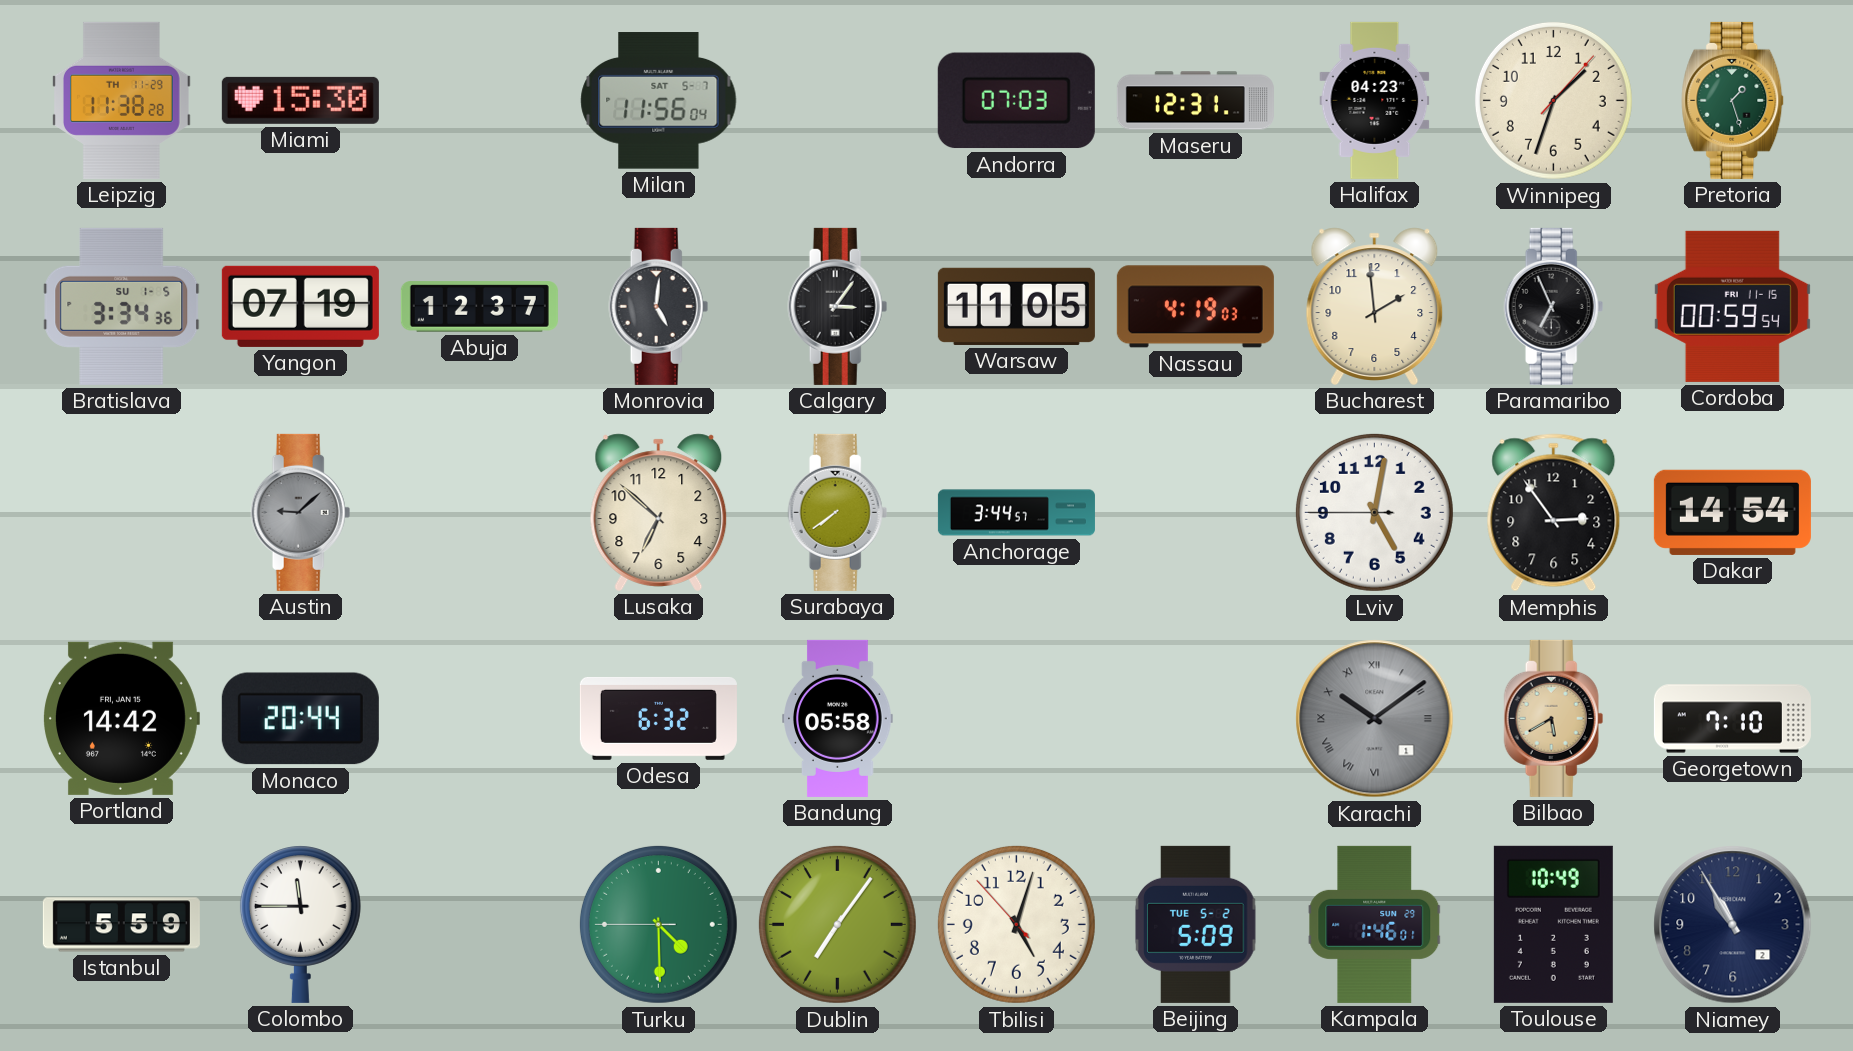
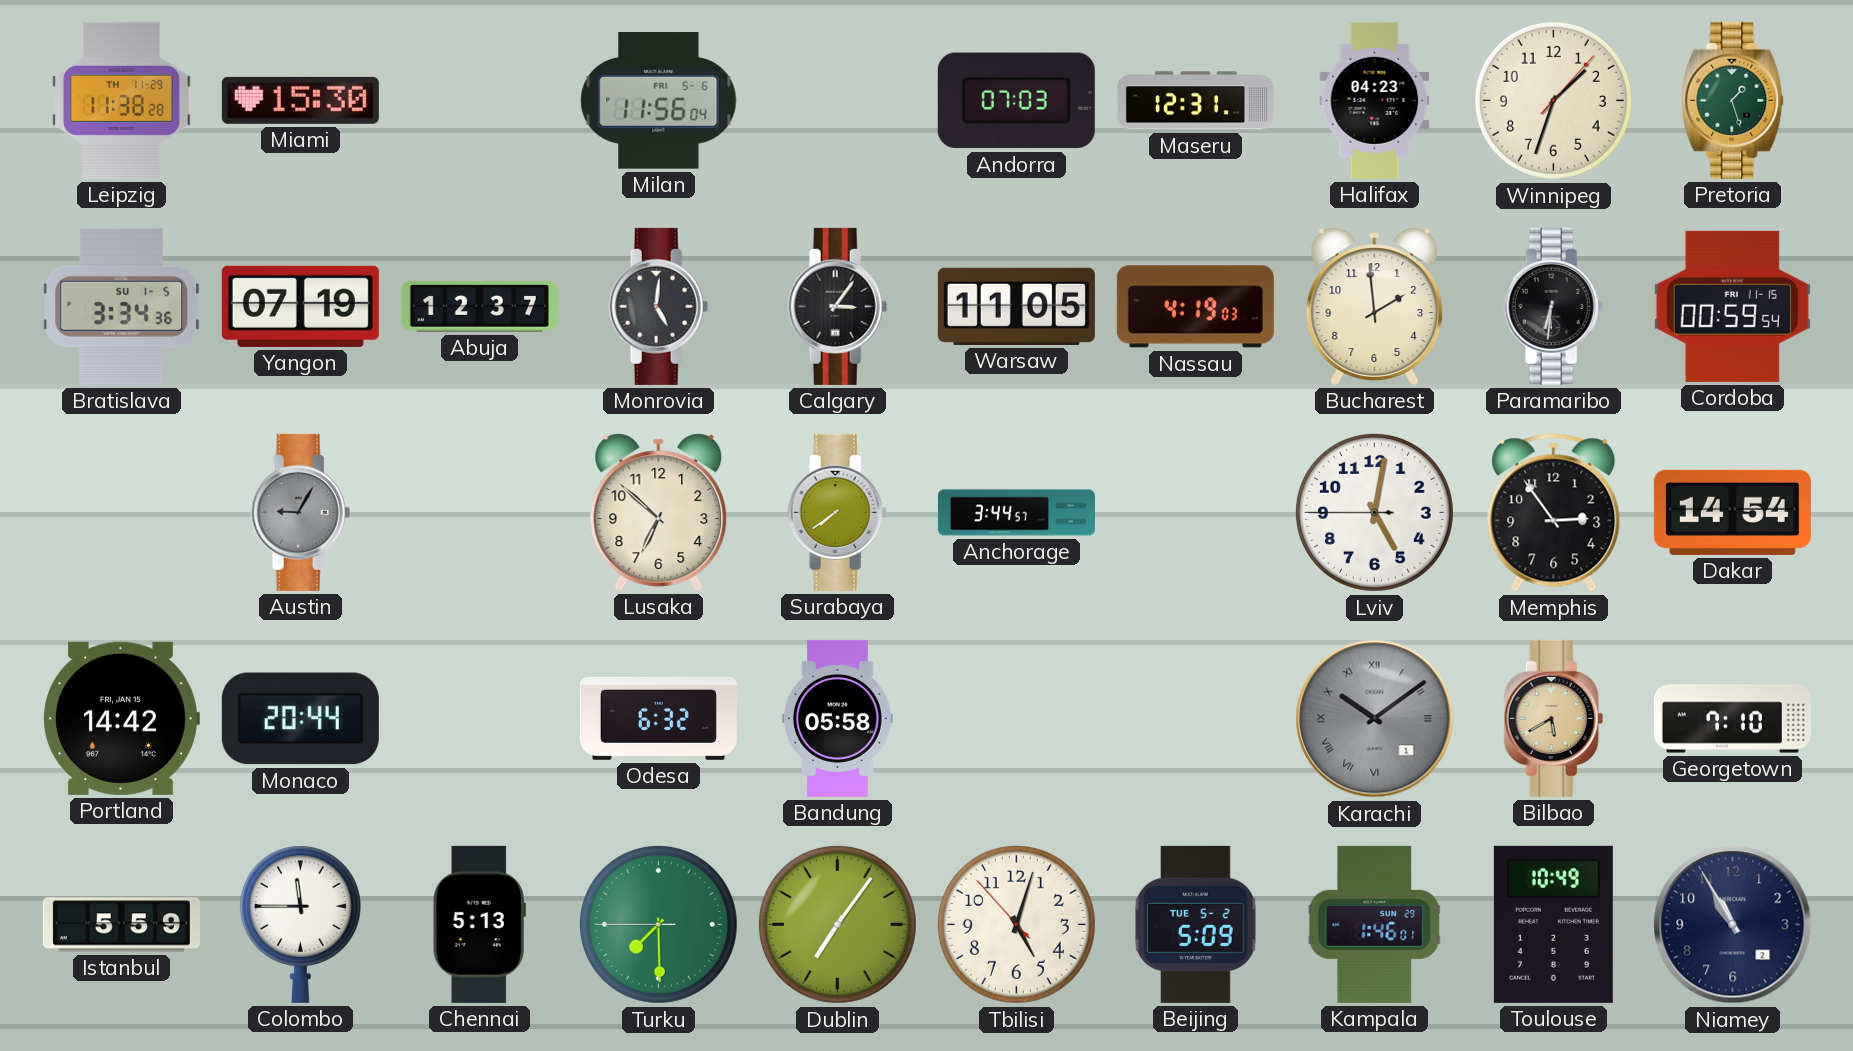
Milan date: SAT 5-7 -> FRI 5-6
Paramaribo: 6:56 -> 6:31
Austin: 9:08 -> 9:05
Chennai: none -> 5:13
Turku: 4:29 -> 7:29
